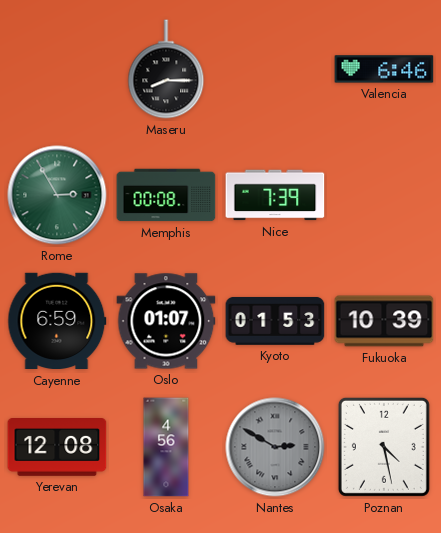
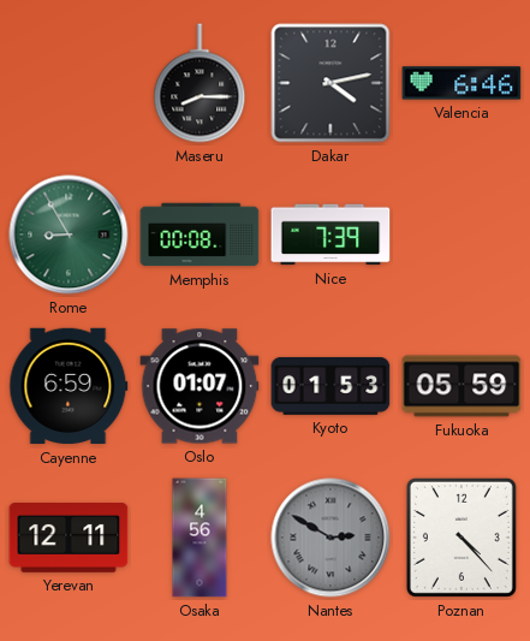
Dakar: none -> 4:13
Rome: 2:55 -> 8:55
Fukuoka: 10:39 -> 05:59
Yerevan: 12:08 -> 12:11
Poznan: 4:28 -> 4:23
